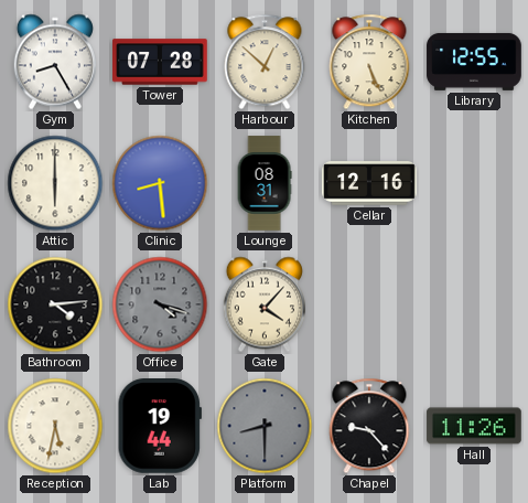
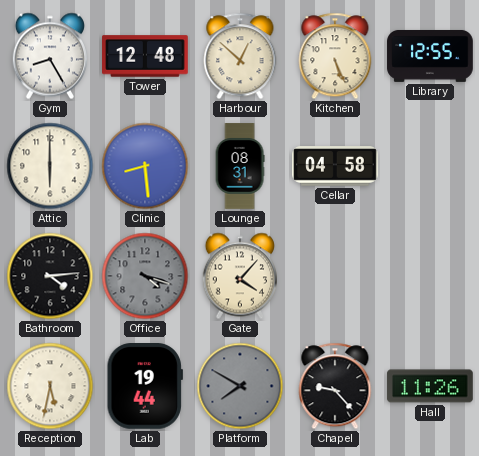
Tower: 07:28 -> 12:48
Cellar: 12:16 -> 04:58
Platform: 8:30 -> 7:50
